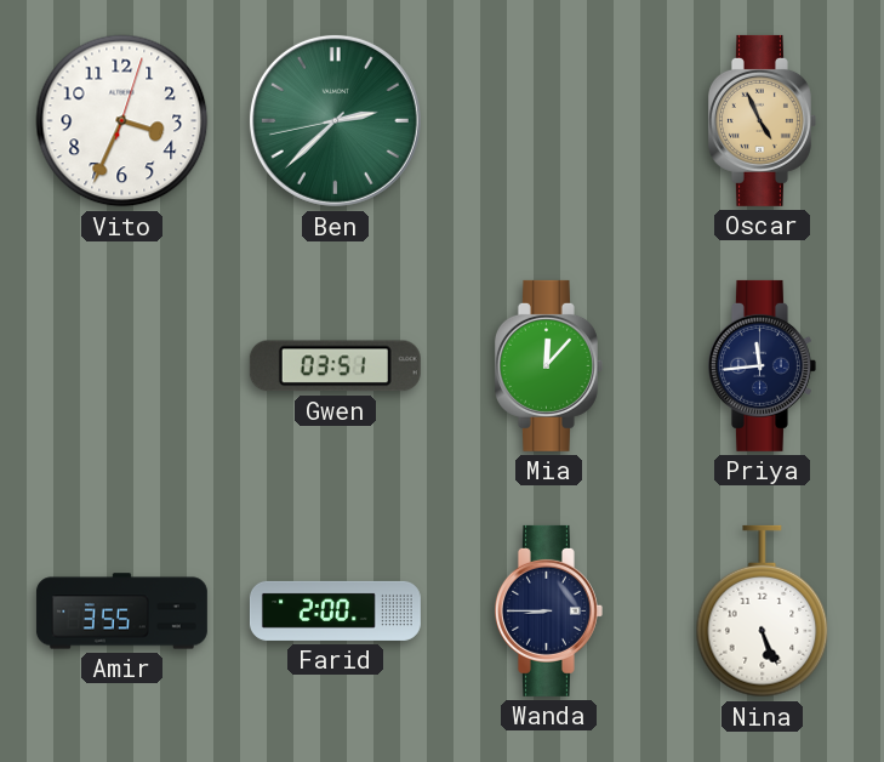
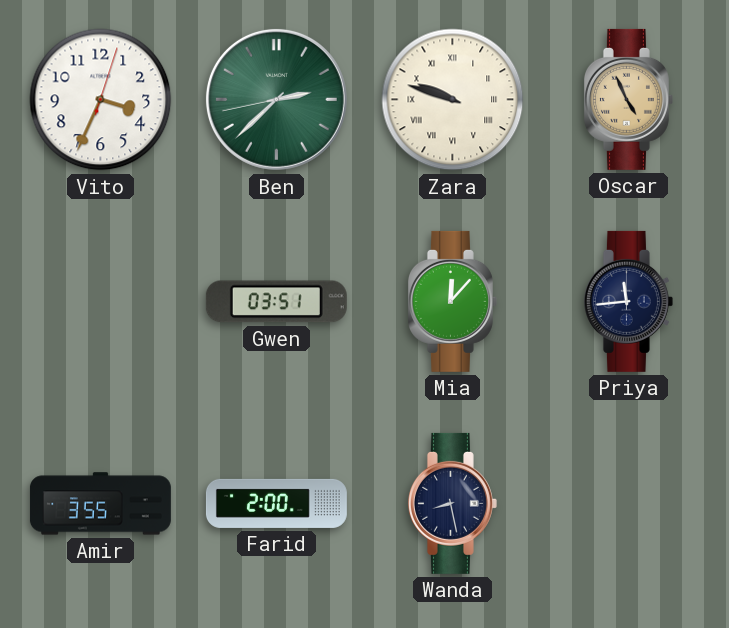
Zara: none -> 9:48
Wanda: 8:45 -> 8:28
Nina: 5:26 -> none
